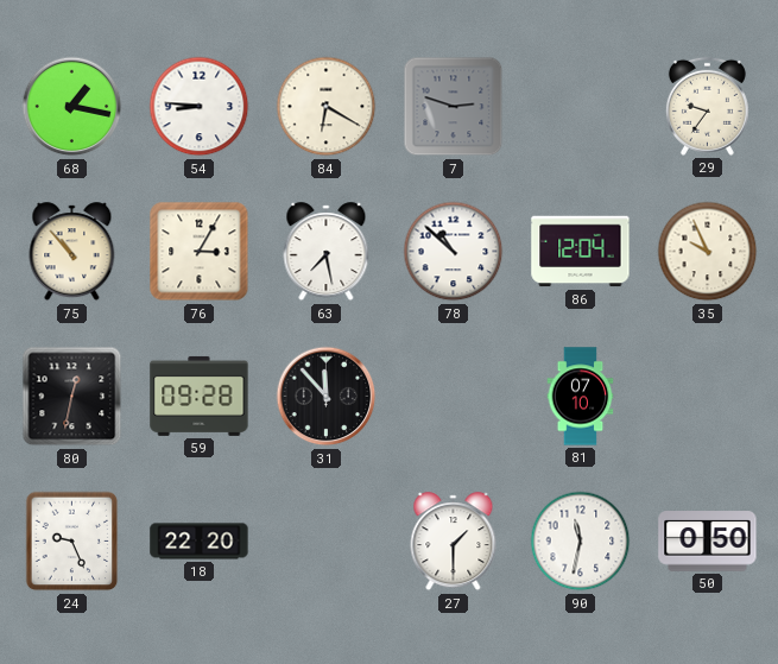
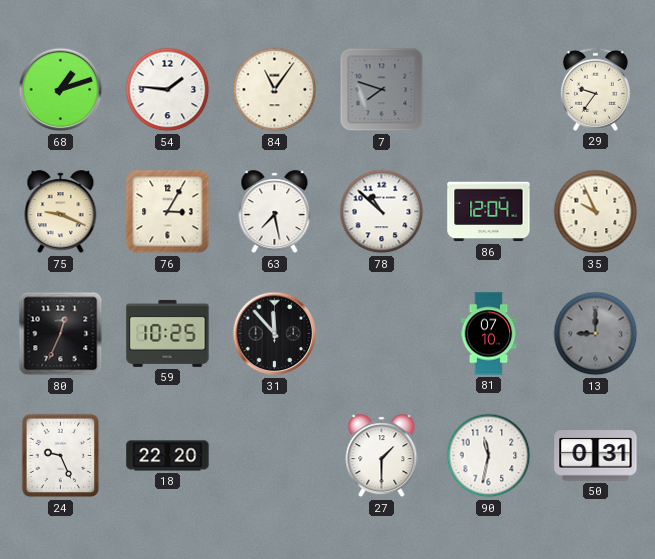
68: 1:17 -> 1:12
54: 8:46 -> 1:46
84: 6:20 -> 11:06
7: 2:48 -> 7:48
75: 10:53 -> 9:19
80: 12:32 -> 12:34
59: 09:28 -> 10:25
13: none -> 9:00
50: 0:50 -> 0:31
